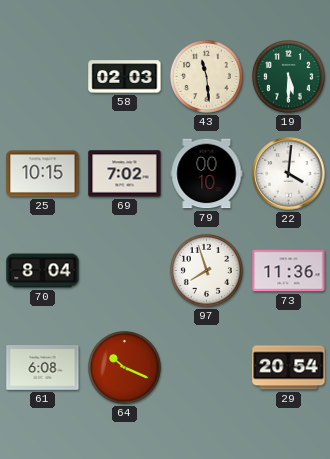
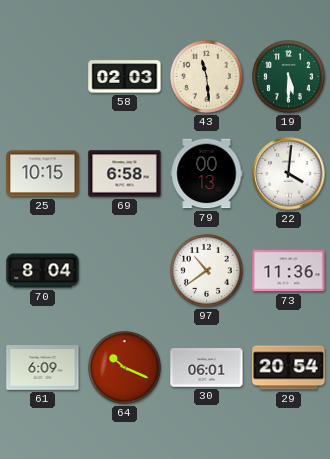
69: 7:02 -> 6:58
79: 00:10 -> 00:13
97: 7:57 -> 10:39
61: 6:08 -> 6:09
30: none -> 06:01
